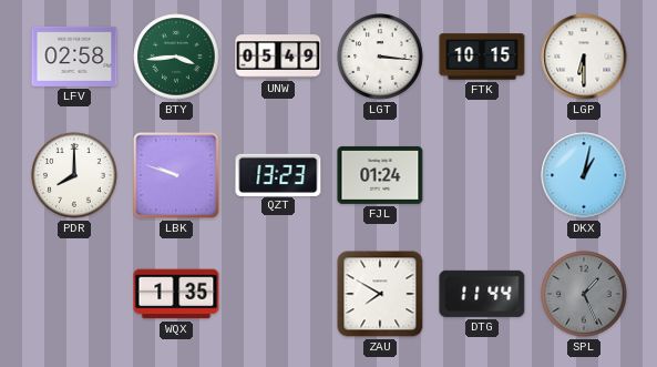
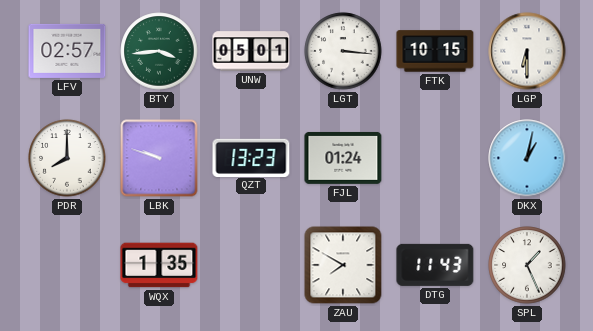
LFV: 02:58 -> 02:57
UNW: 05:49 -> 05:01
DTG: 11:44 -> 11:43
SPL dial: grey -> white
